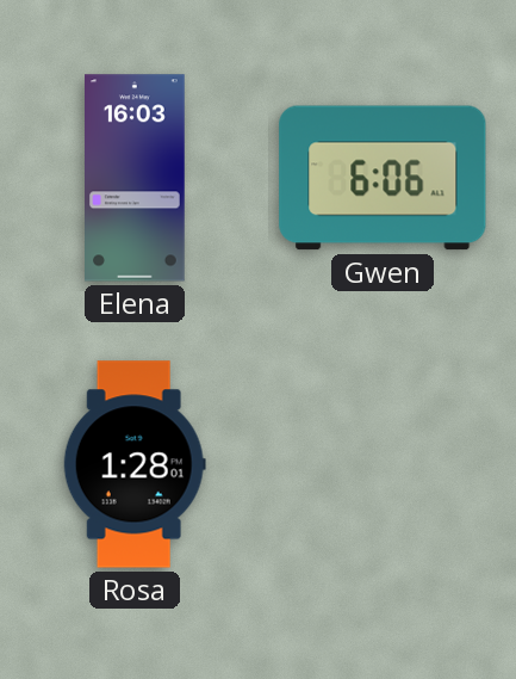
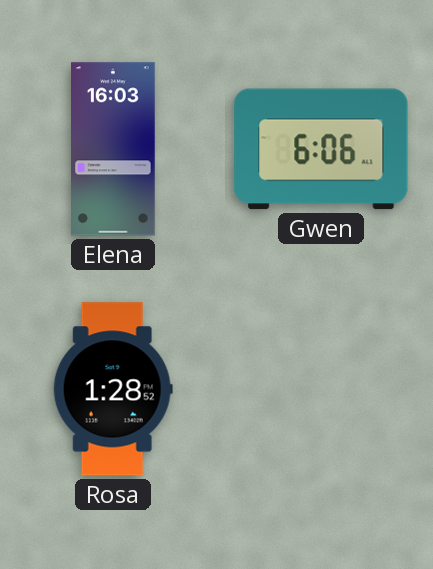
Rosa: 1:28:01 -> 1:28:52
